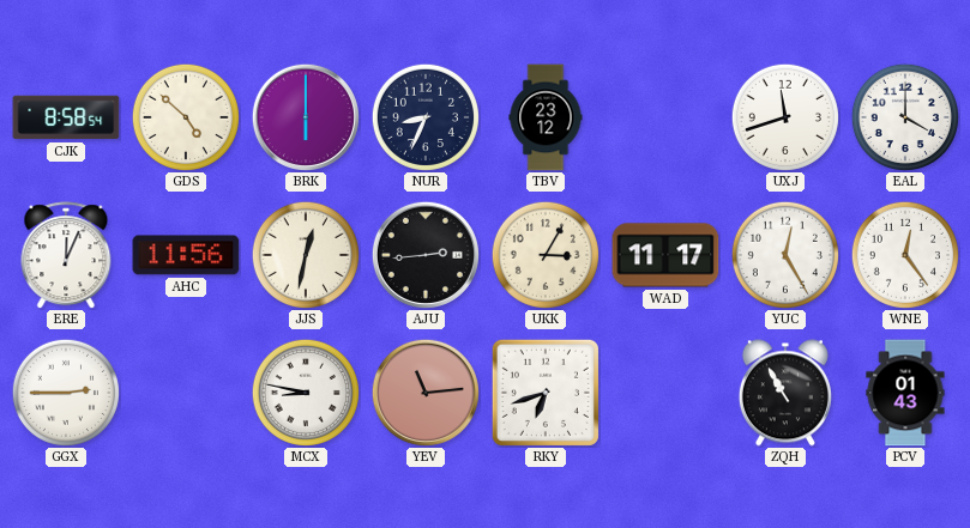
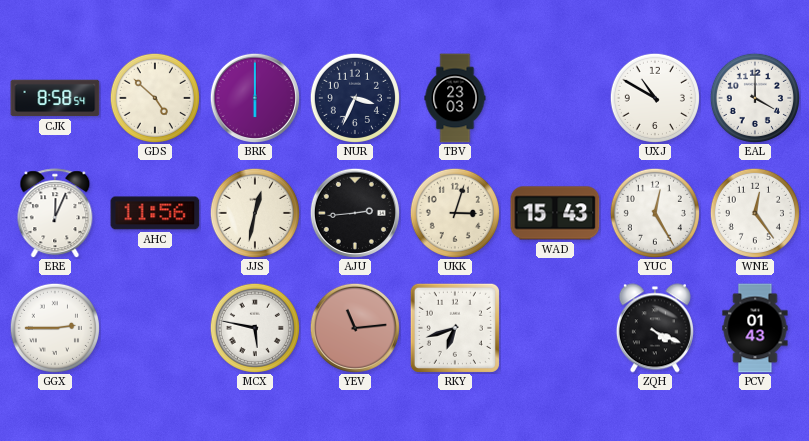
NUR: 8:34 -> 3:34
TBV: 23:12 -> 23:03
UXJ: 11:42 -> 10:50
UKK: 3:05 -> 3:03
WAD: 11:17 -> 15:43
MCX: 8:47 -> 5:47
ZQH: 10:55 -> 4:19
